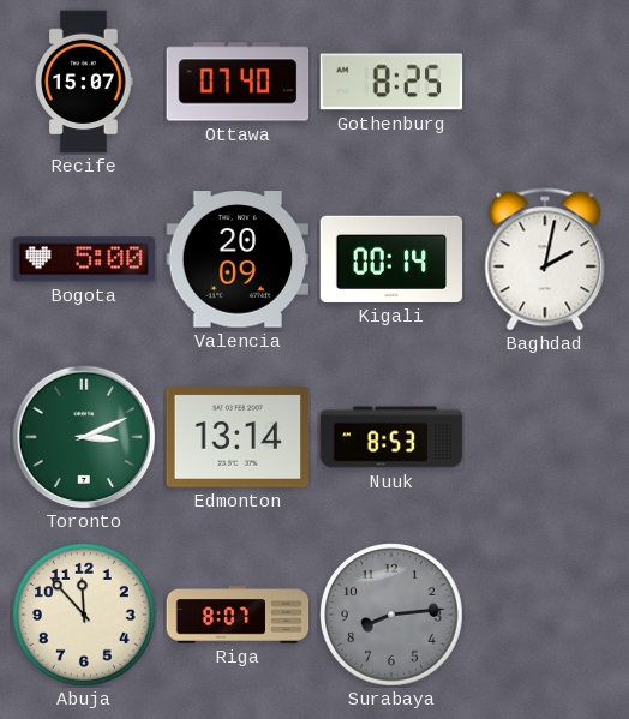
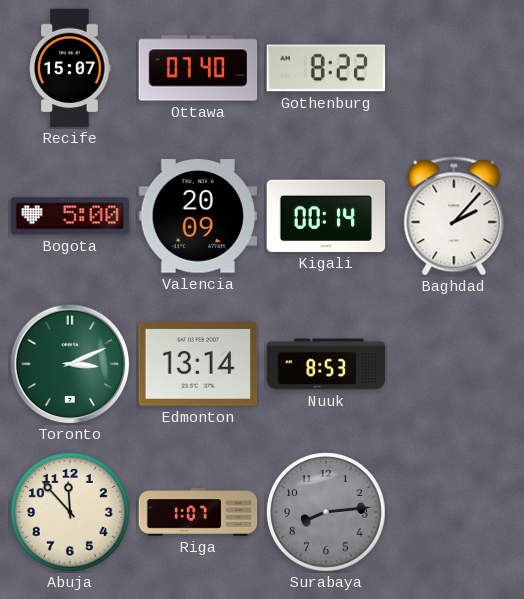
Gothenburg: 8:25 -> 8:22
Baghdad: 2:02 -> 2:07
Riga: 8:07 -> 1:07
